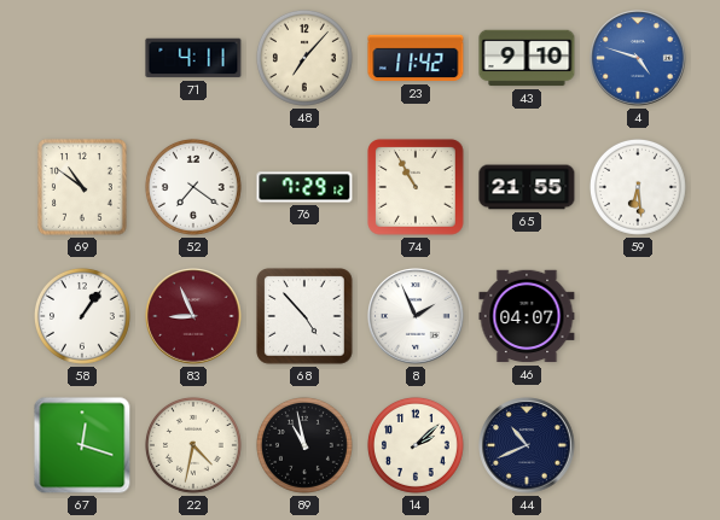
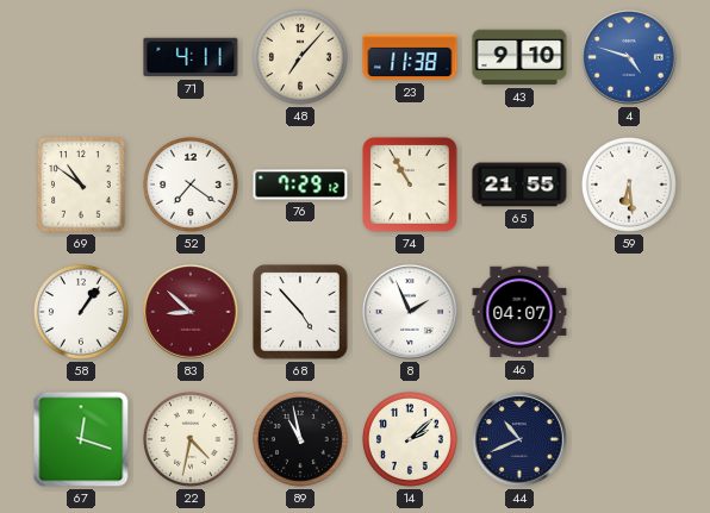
23: 11:42 -> 11:38
83: 8:56 -> 8:52
